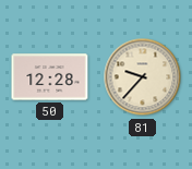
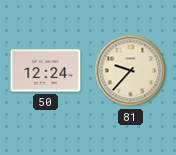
50: 12:28 -> 12:24
